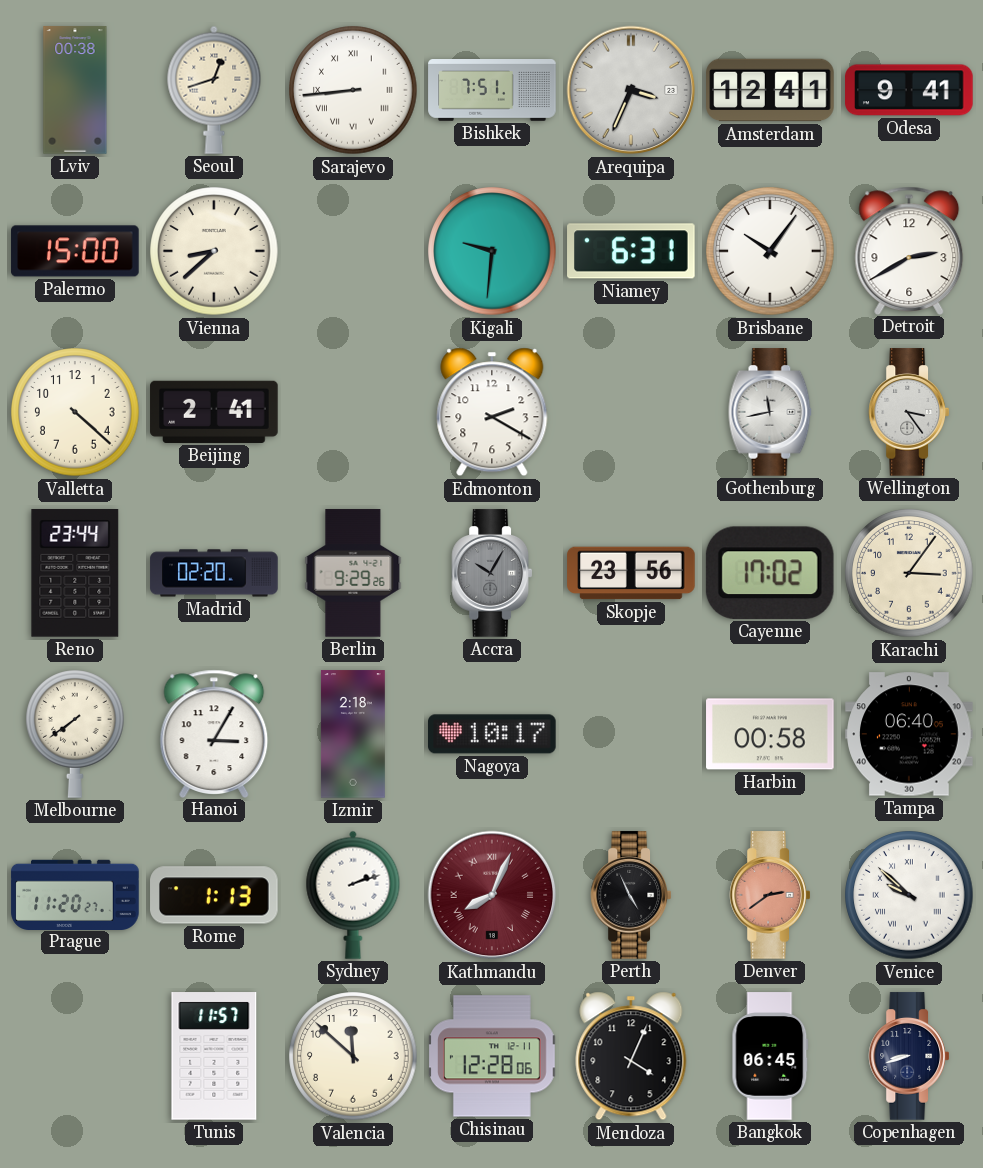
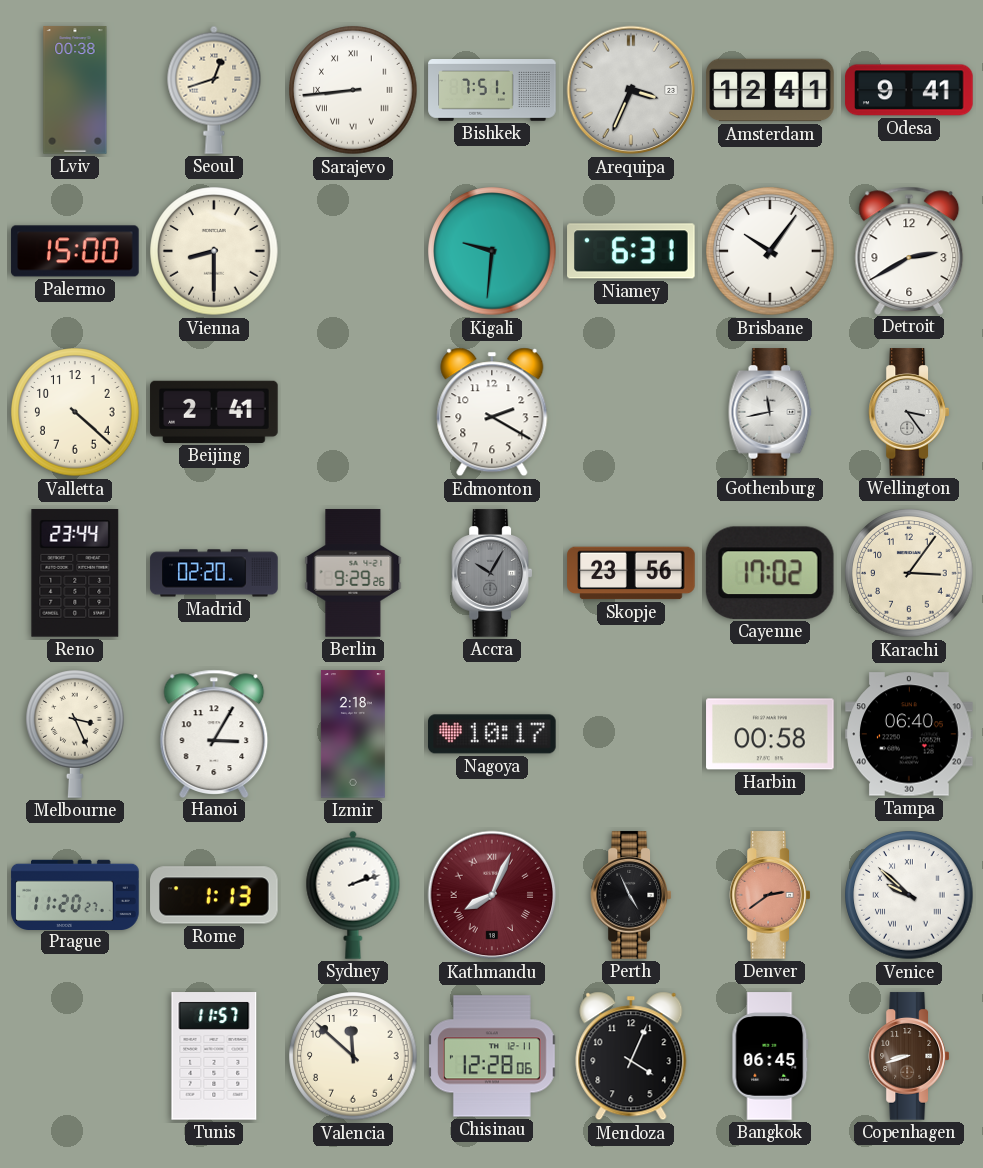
Vienna: 8:38 -> 8:30
Melbourne: 7:39 -> 3:26
Copenhagen dial: navy -> brown
